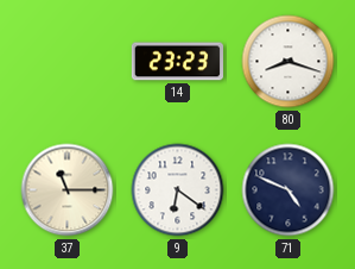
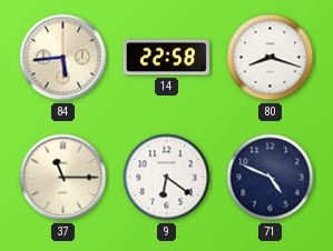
84: none -> 5:44
14: 23:23 -> 22:58
